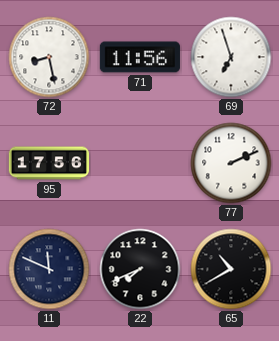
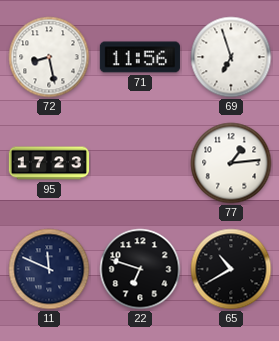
95: 17:56 -> 17:23
77: 2:11 -> 1:14
22: 7:41 -> 6:48
